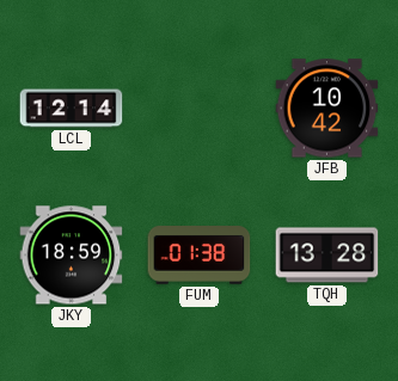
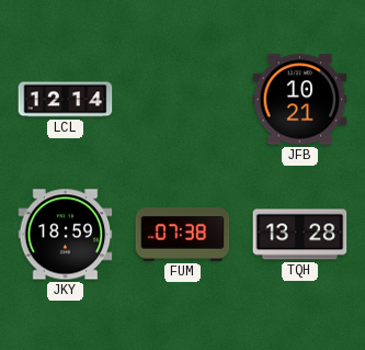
JFB: 10:42 -> 10:21
FUM: 01:38 -> 07:38
